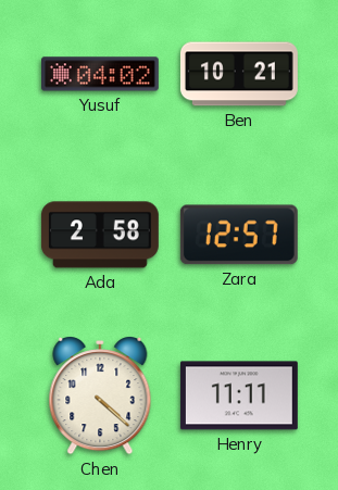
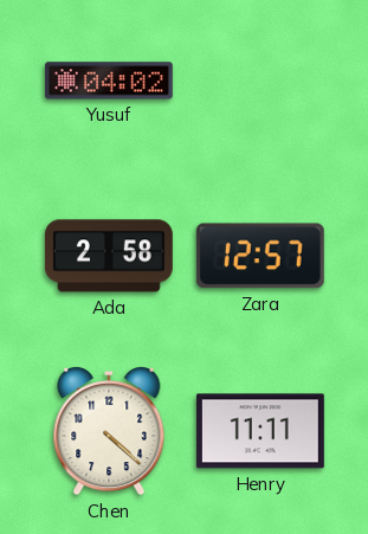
Ben: 10:21 -> none
